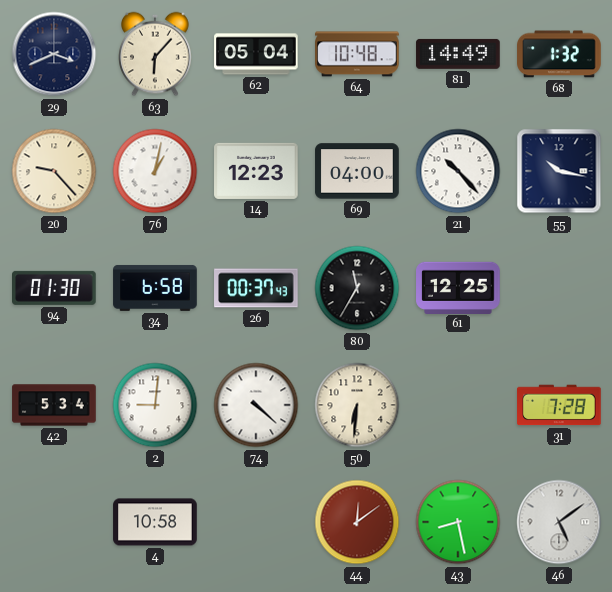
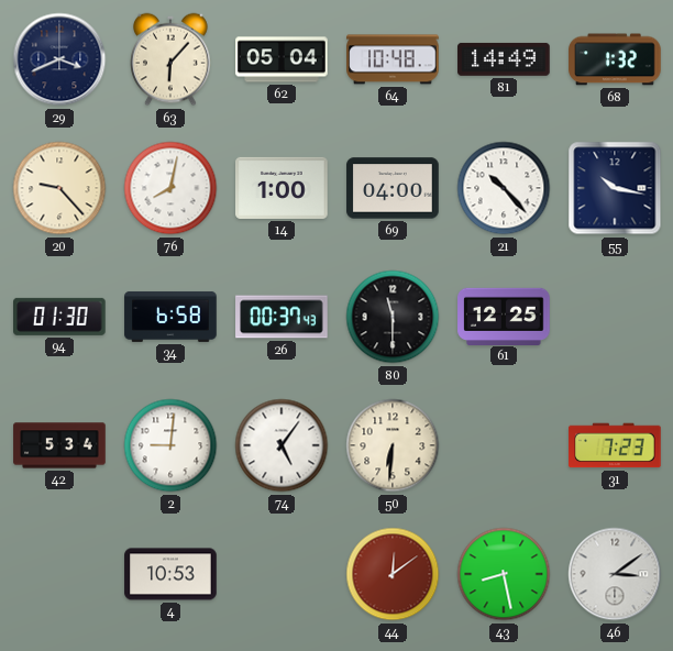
76: 1:02 -> 8:02
14: 12:23 -> 1:00
80: 11:35 -> 11:30
74: 4:22 -> 5:06
31: 7:28 -> 7:23
4: 10:58 -> 10:53
46: 5:09 -> 3:09
